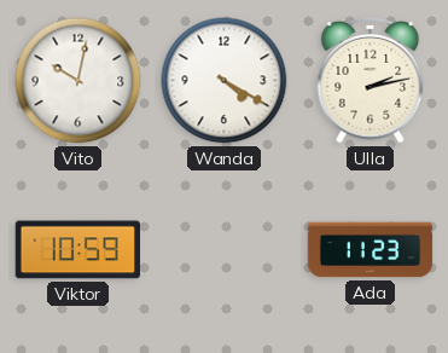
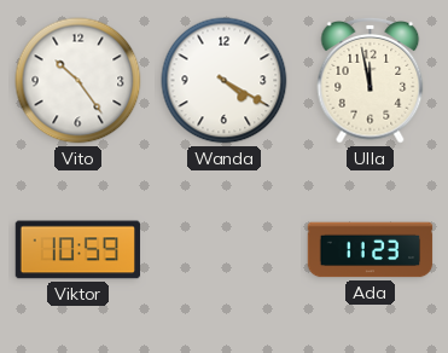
Vito: 10:02 -> 10:24
Ulla: 2:13 -> 11:58
